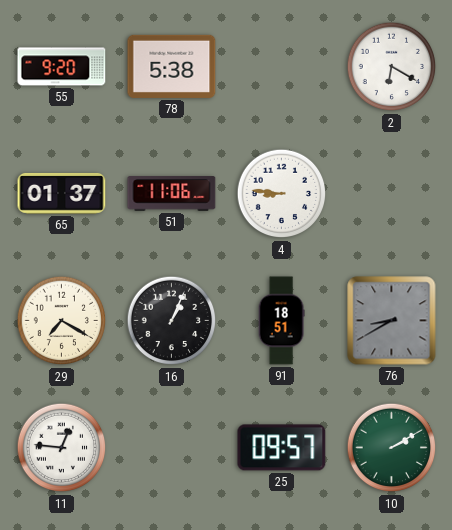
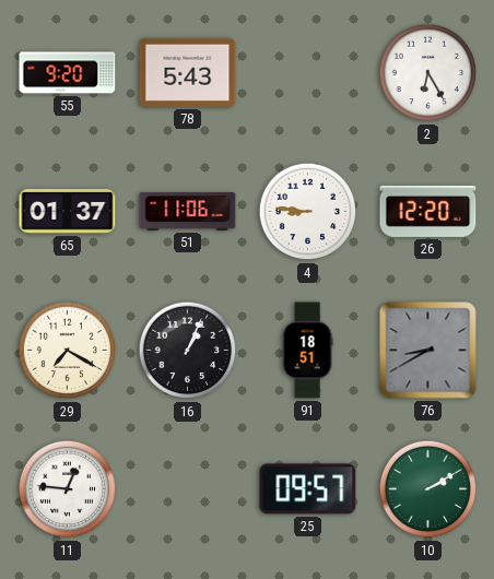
78: 5:38 -> 5:43
2: 6:20 -> 6:25
26: none -> 12:20
